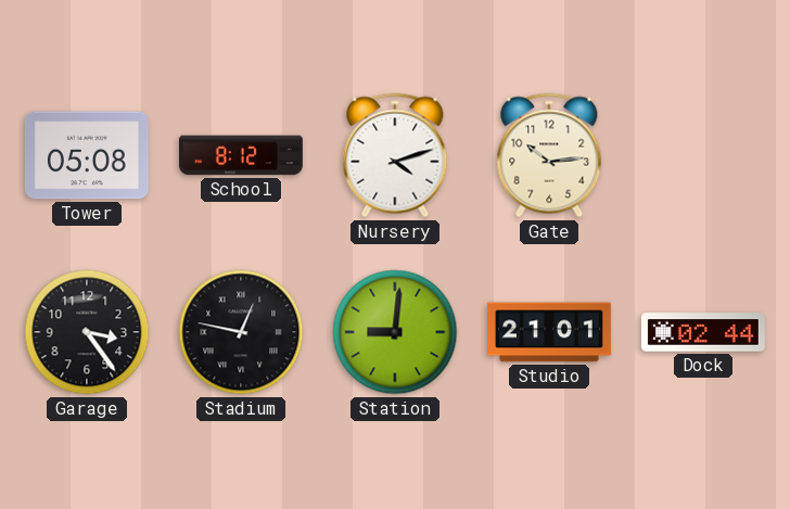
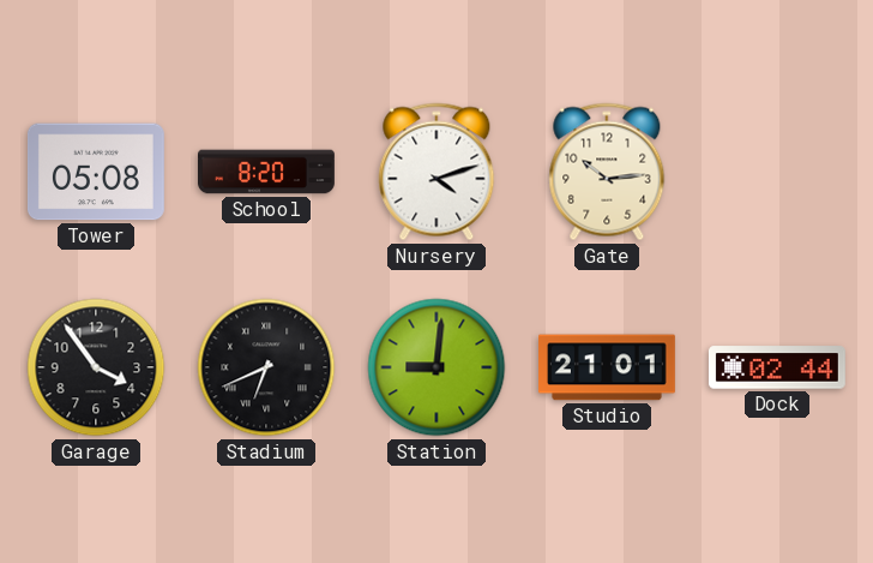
School: 8:12 -> 8:20
Garage: 3:24 -> 3:54
Stadium: 12:47 -> 6:41
